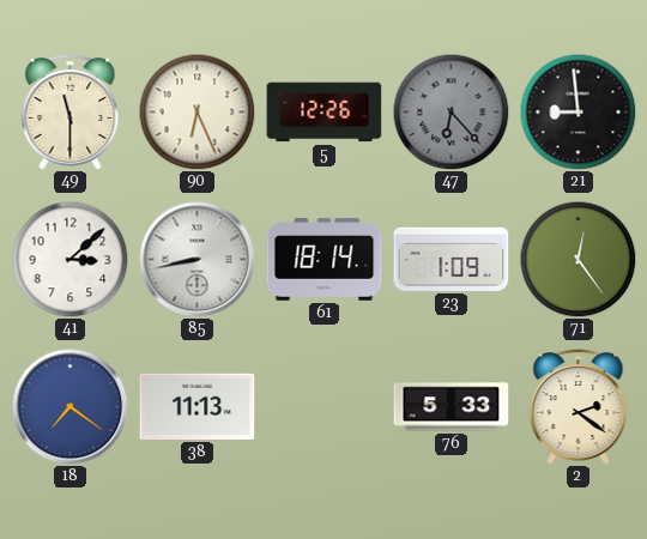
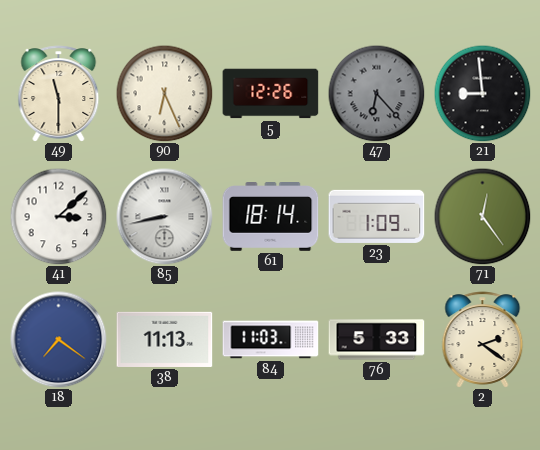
84: none -> 11:03
